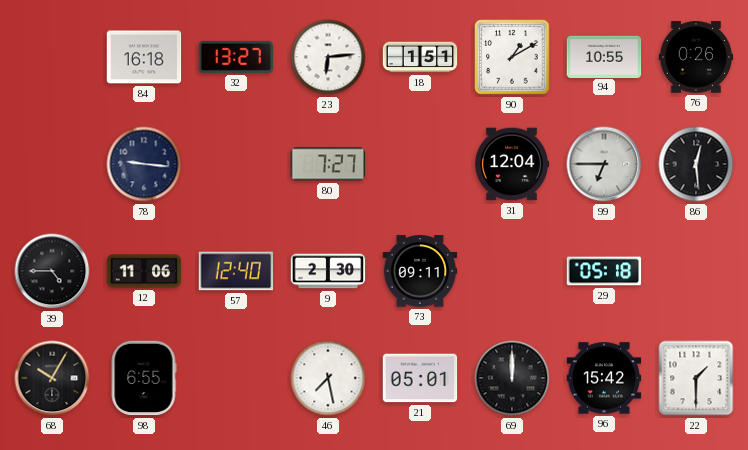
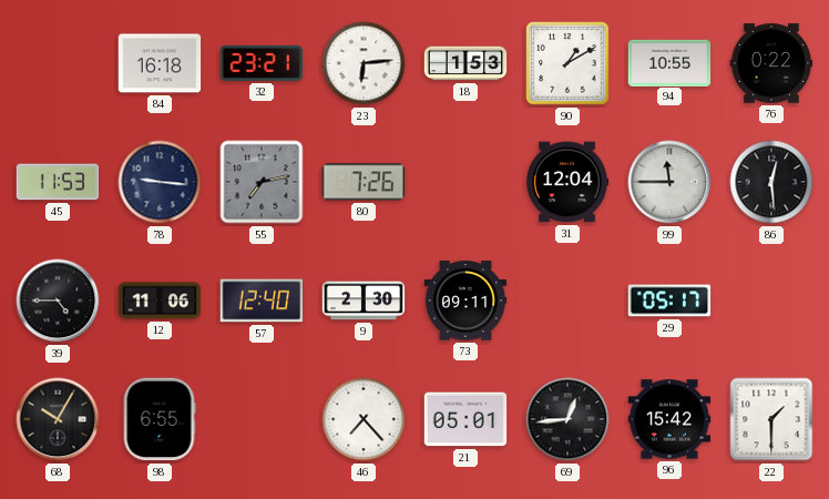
32: 13:27 -> 23:21
18: 1:51 -> 1:53
76: 0:26 -> 0:22
45: none -> 11:53
55: none -> 7:13
80: 7:27 -> 7:26
99: 6:45 -> 11:45
29: 05:18 -> 05:17
46: 7:28 -> 7:23
69: 12:00 -> 12:44
